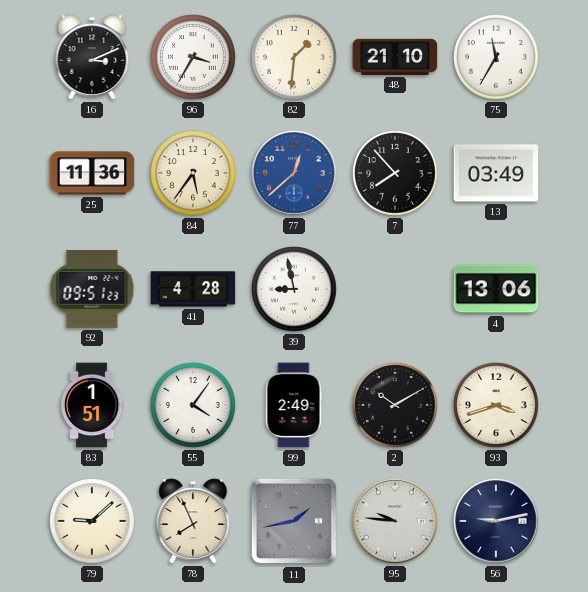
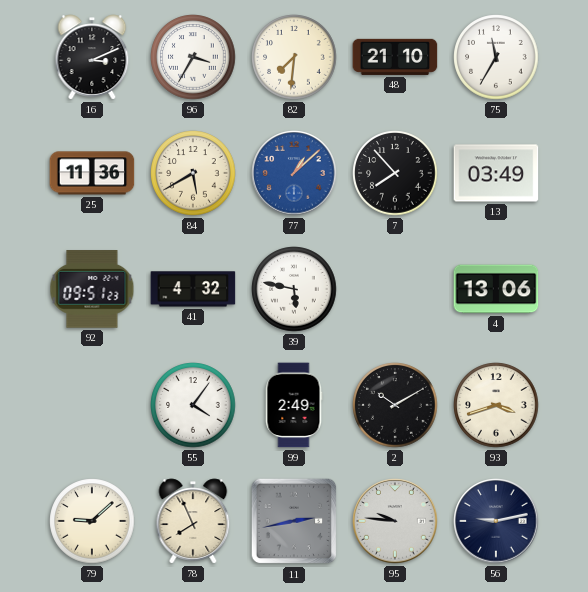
82: 1:31 -> 7:31
84: 5:36 -> 5:40
77: 12:38 -> 1:08
41: 4:28 -> 4:32
39: 8:58 -> 5:47
83: 1:51 -> none
11: 1:43 -> 2:43
